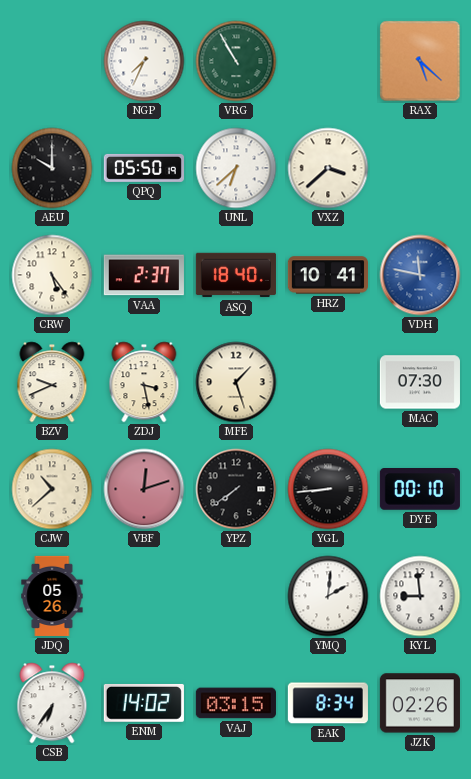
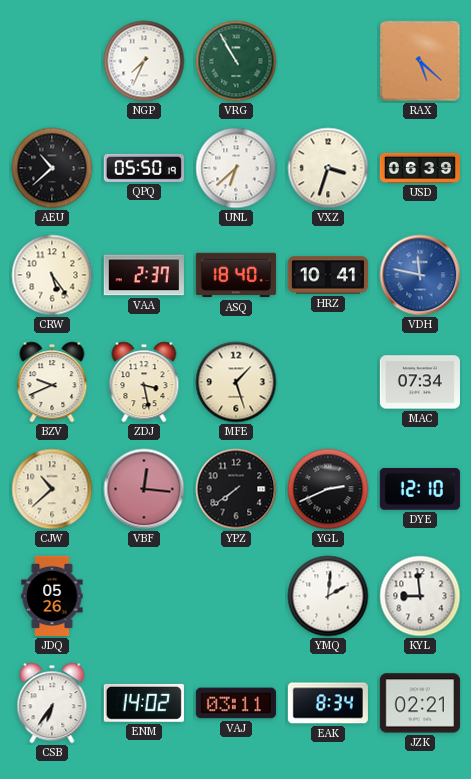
AEU: 10:00 -> 10:38
VXZ: 3:38 -> 3:33
USD: none -> 06:39
MAC: 07:30 -> 07:34
VBF: 12:12 -> 12:16
YGL: 8:44 -> 2:41
DYE: 00:10 -> 12:10
VAJ: 03:15 -> 03:11
JZK: 02:26 -> 02:21
